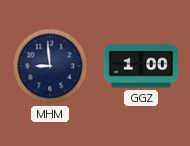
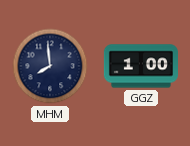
MHM: 8:59 -> 7:59
